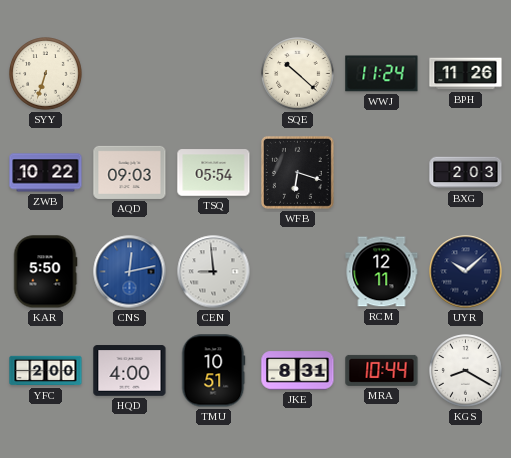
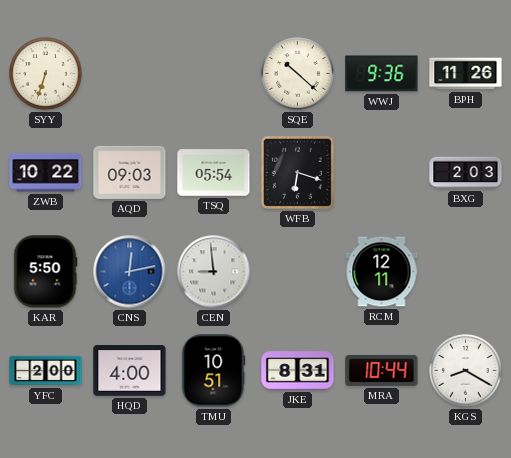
WWJ: 11:24 -> 9:36
UYR: 10:08 -> none
